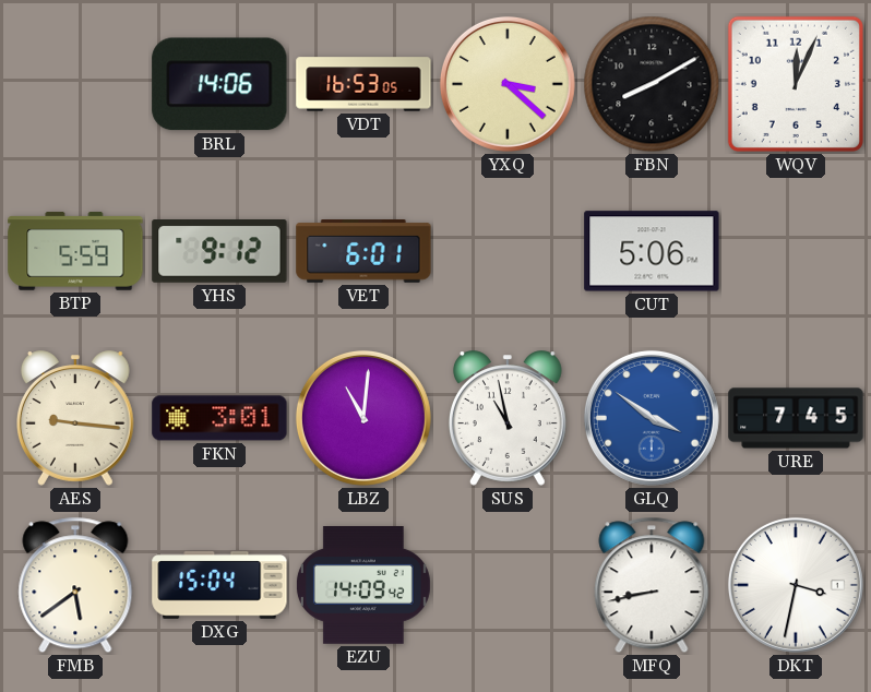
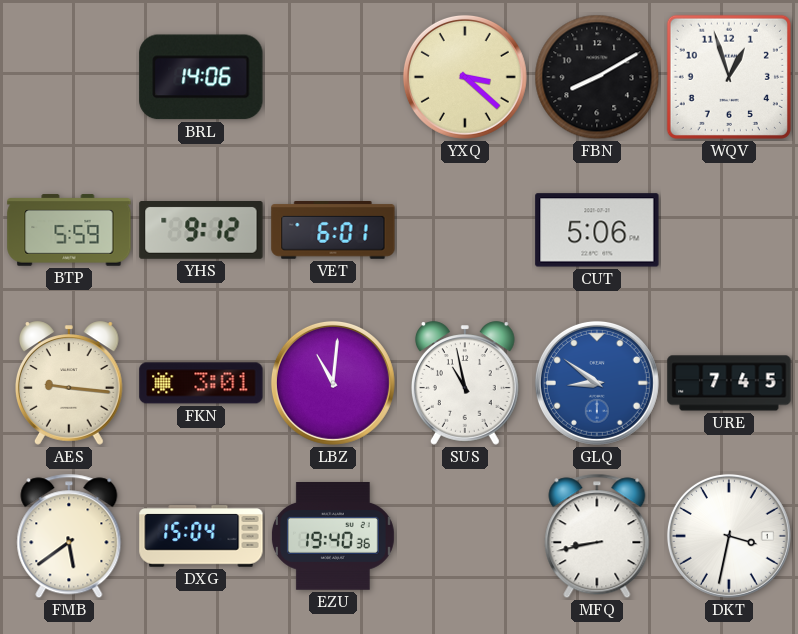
VDT: 16:53 -> none
WQV: 12:04 -> 12:57
GLQ: 3:51 -> 8:51
EZU: 14:09 -> 19:40
